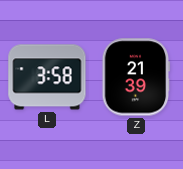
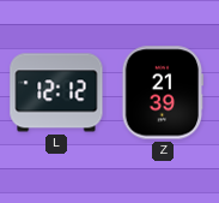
L: 3:58 -> 12:12
